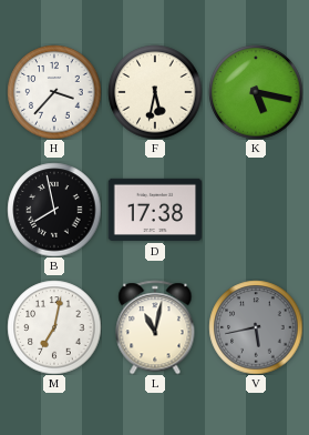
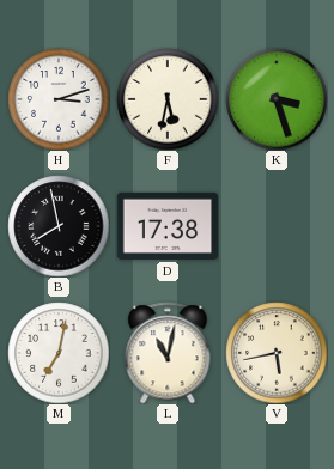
H: 3:37 -> 3:12
K: 5:17 -> 3:27
V dial: grey -> cream
